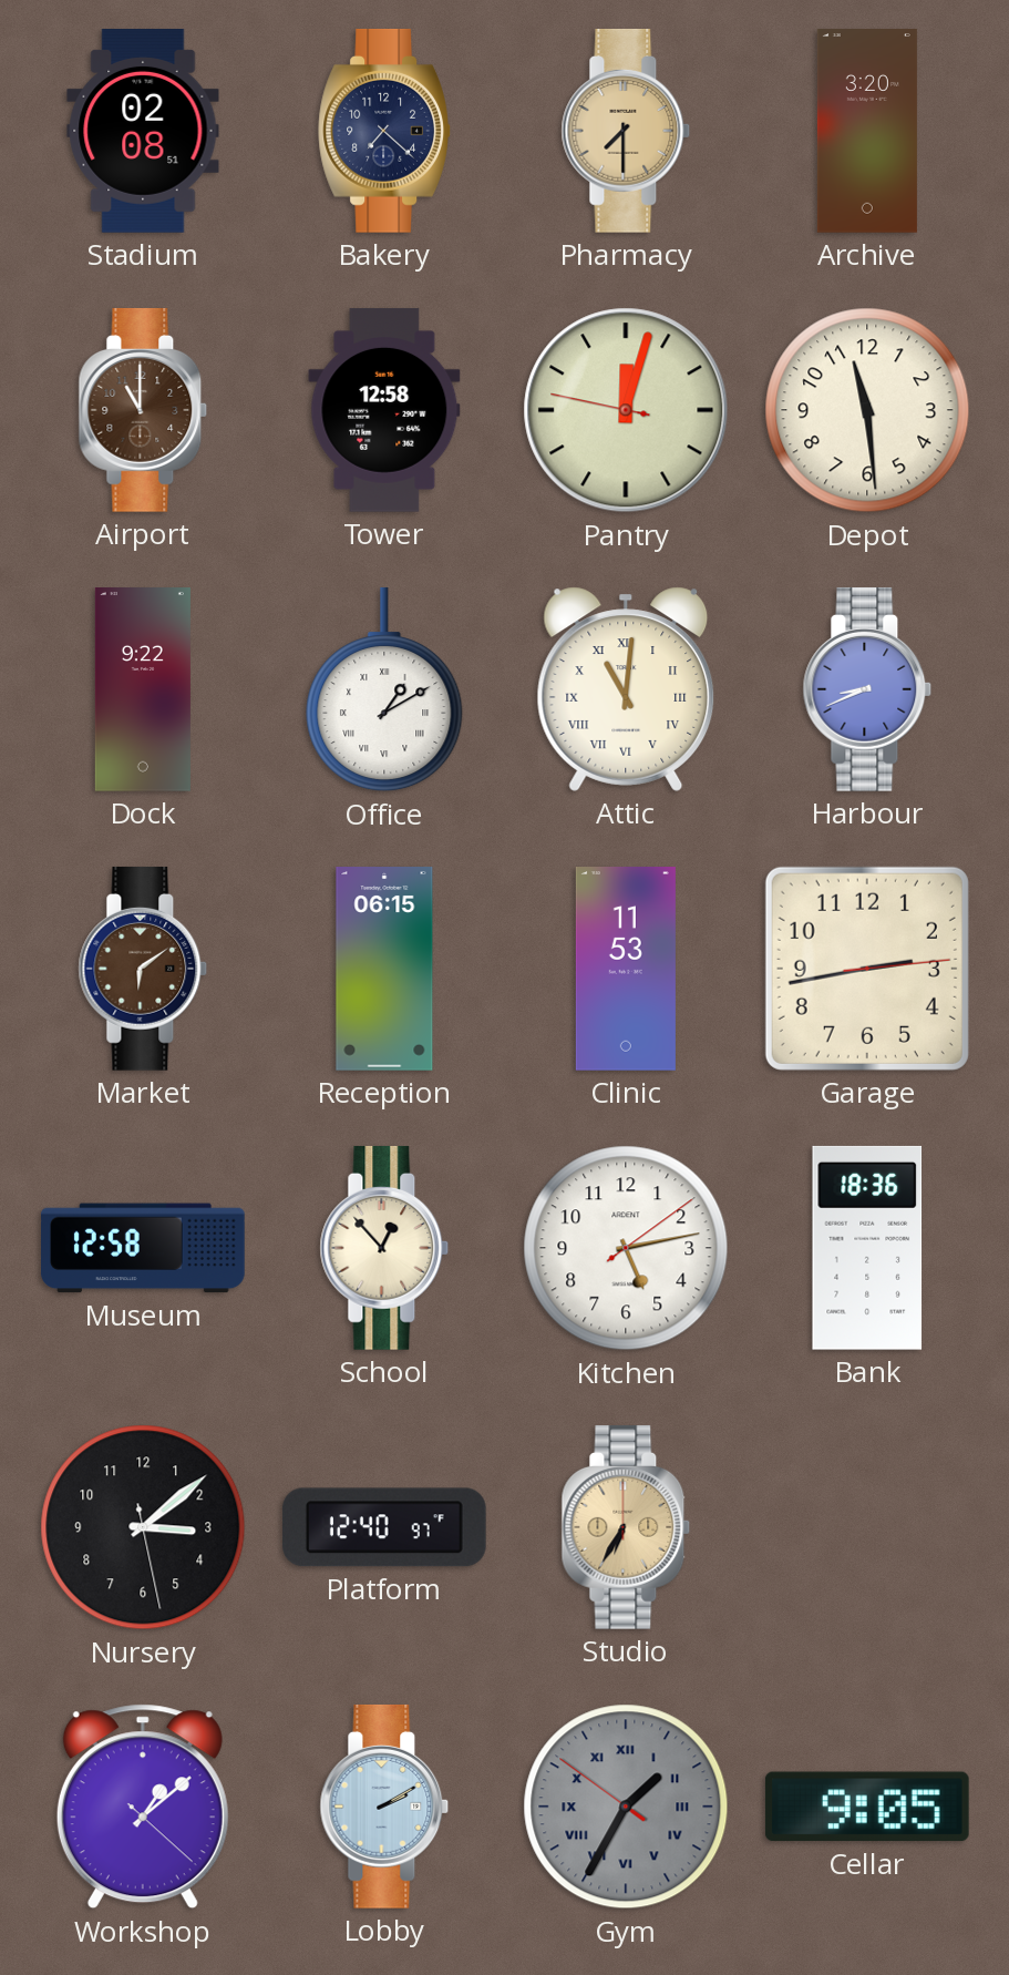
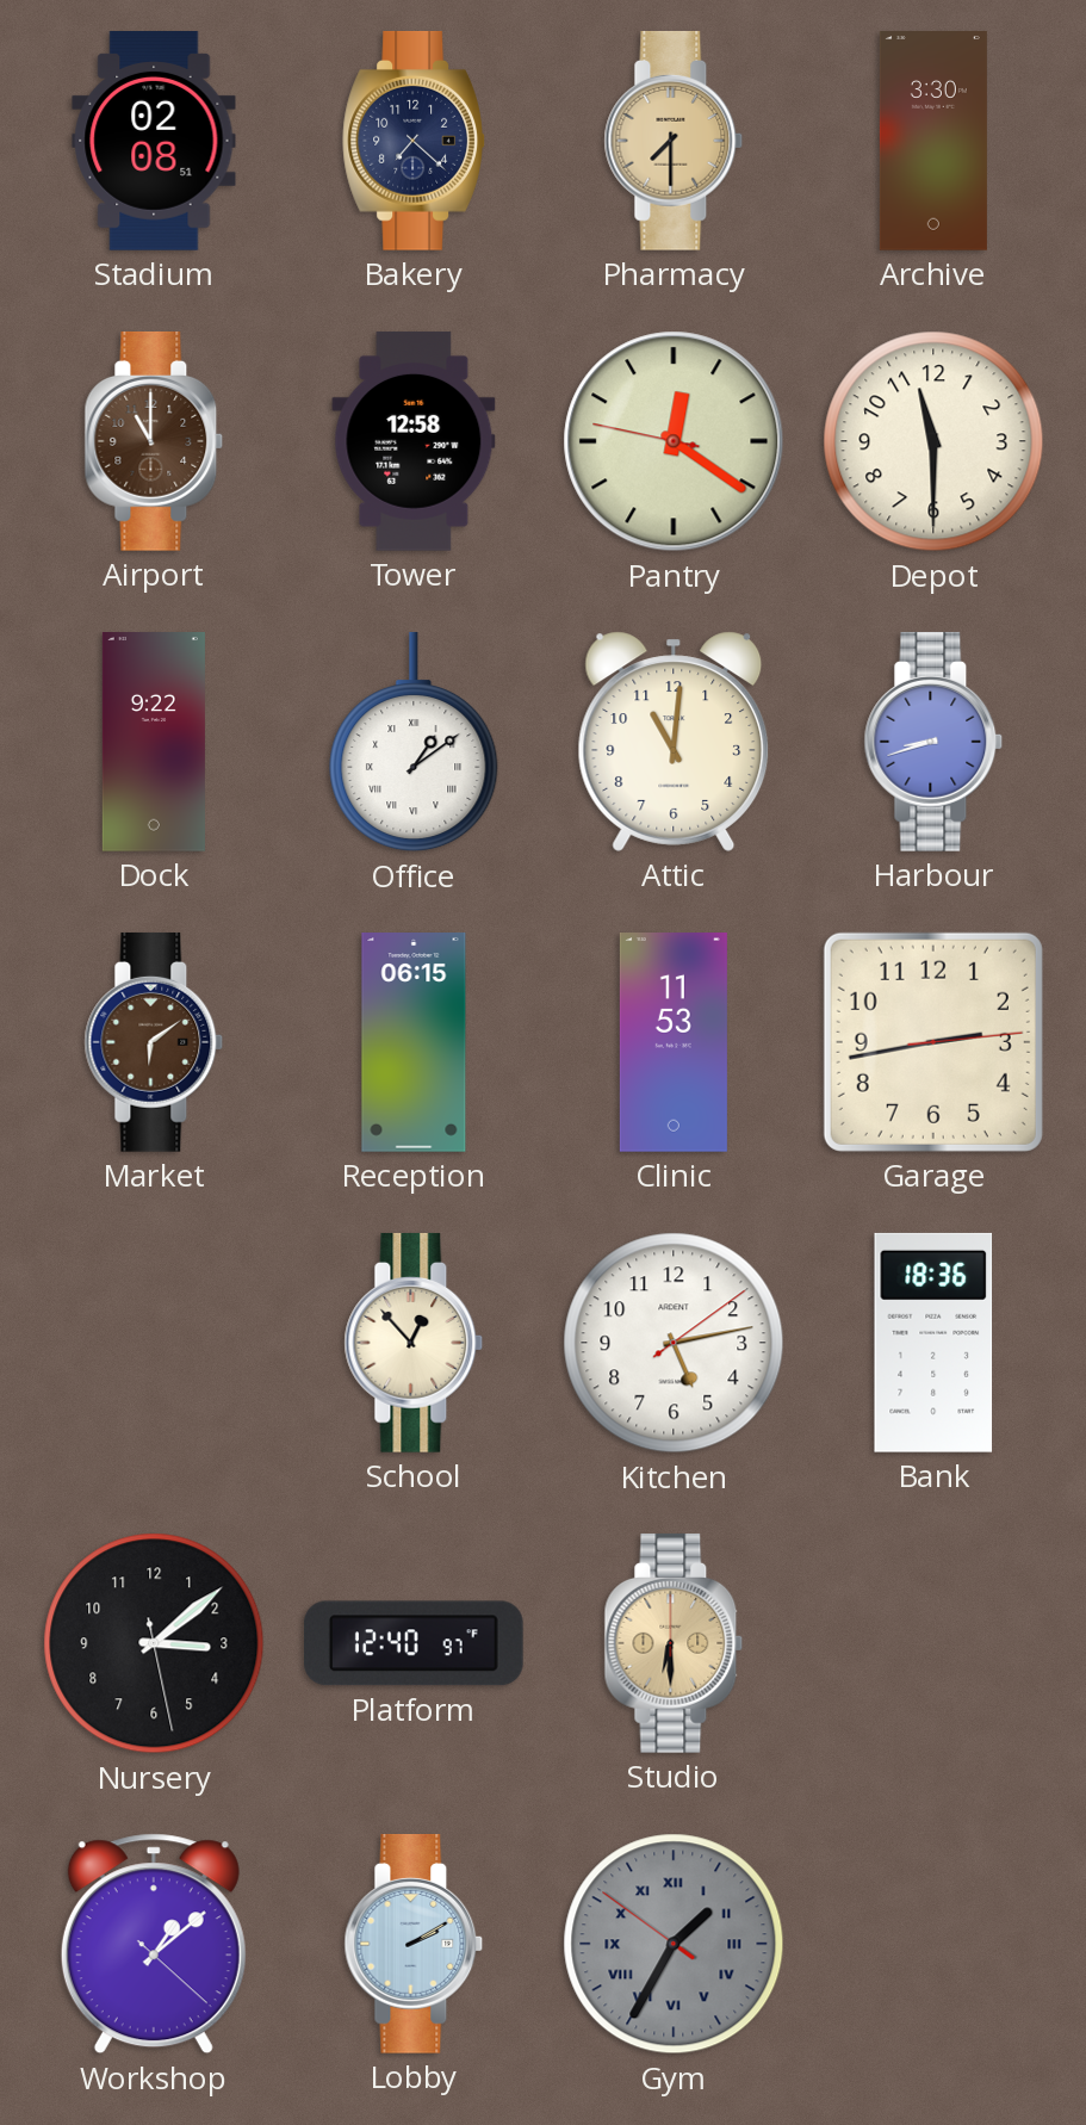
Archive: 3:20 -> 3:30
Pantry: 12:02 -> 12:20
Depot: 11:29 -> 11:30
Office: 1:10 -> 1:09
Attic numerals: Roman -> Arabic
Harbour: 8:41 -> 8:42
Museum: 12:58 -> none
Studio: 6:35 -> 6:30
Cellar: 9:05 -> none
